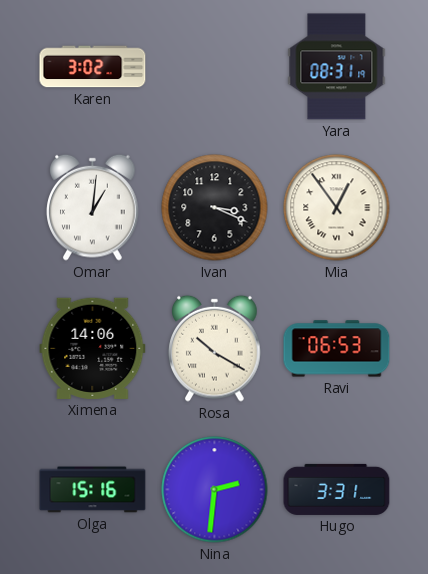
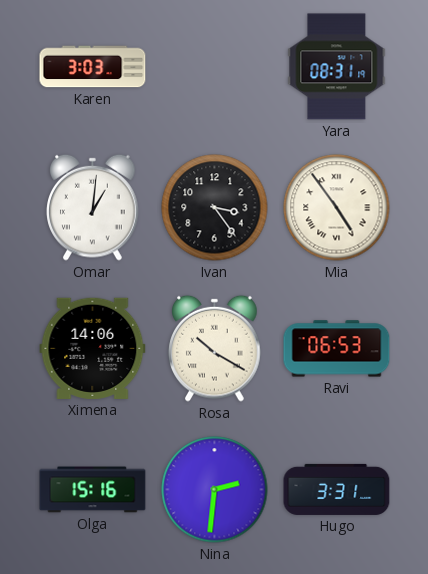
Karen: 3:02 -> 3:03
Ivan: 3:19 -> 3:24
Mia: 12:54 -> 4:54
